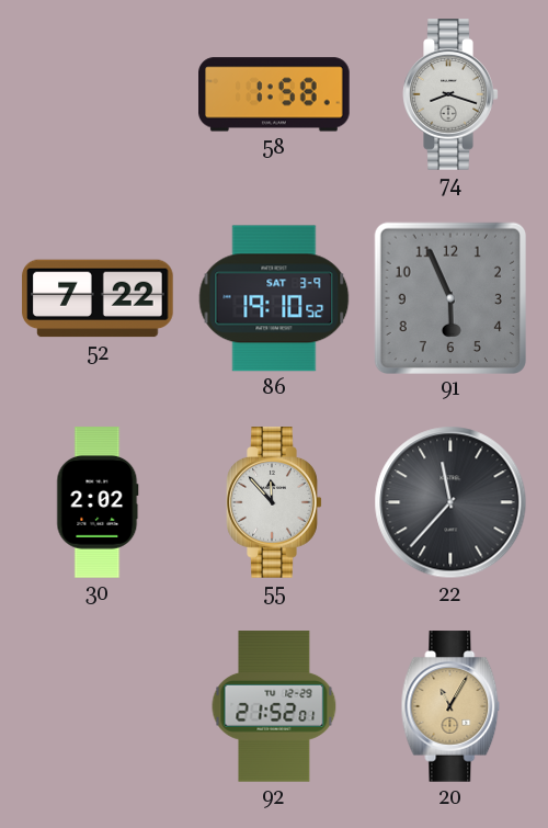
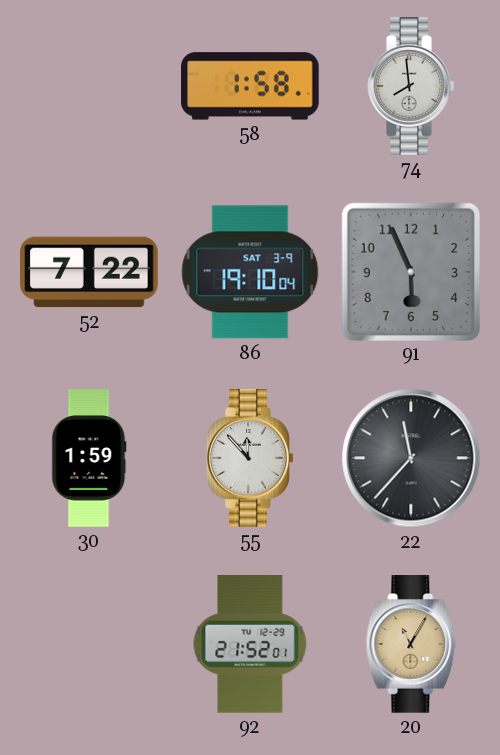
74: 8:18 -> 7:59
86: 19:10:52 -> 19:10:04
30: 2:02 -> 1:59
